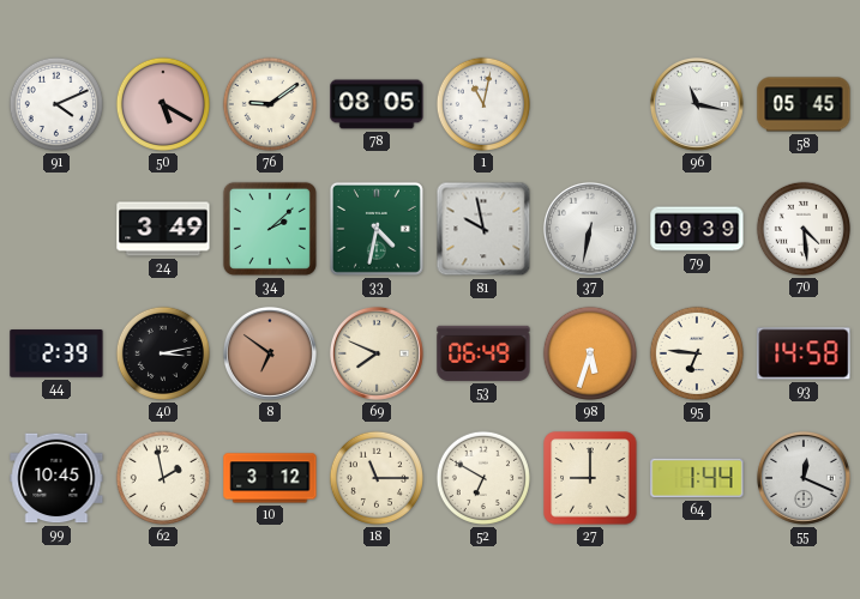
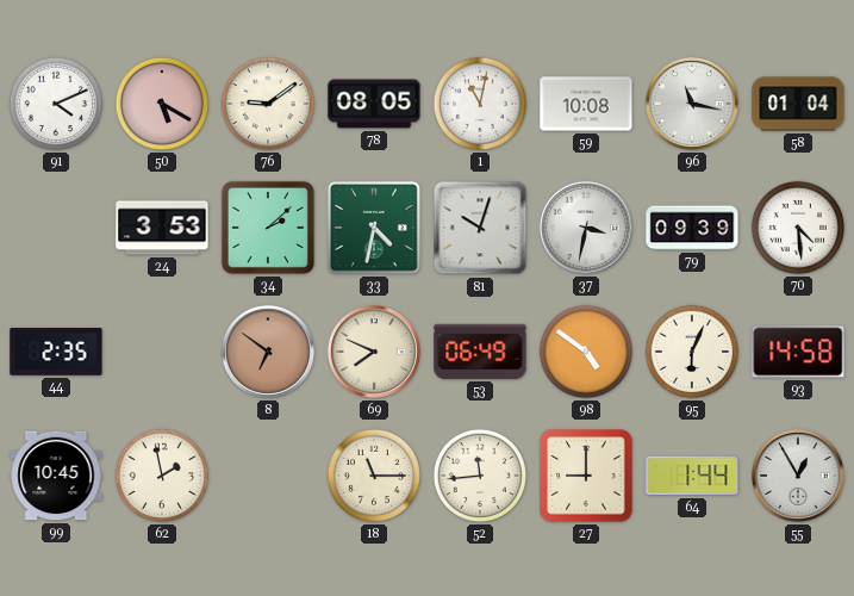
59: none -> 10:08
58: 05:45 -> 01:04
24: 3:49 -> 3:53
81: 9:58 -> 10:03
37: 6:32 -> 3:32
44: 2:39 -> 2:35
40: 3:13 -> none
98: 5:33 -> 4:51
95: 6:46 -> 6:04
10: 3:12 -> none
52: 6:50 -> 11:44
55: 12:19 -> 12:55
